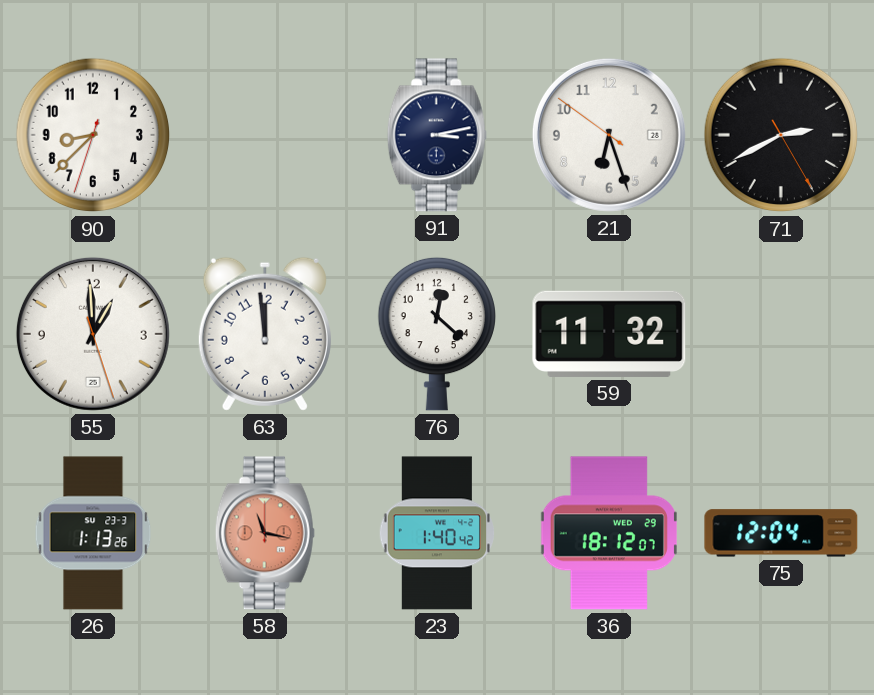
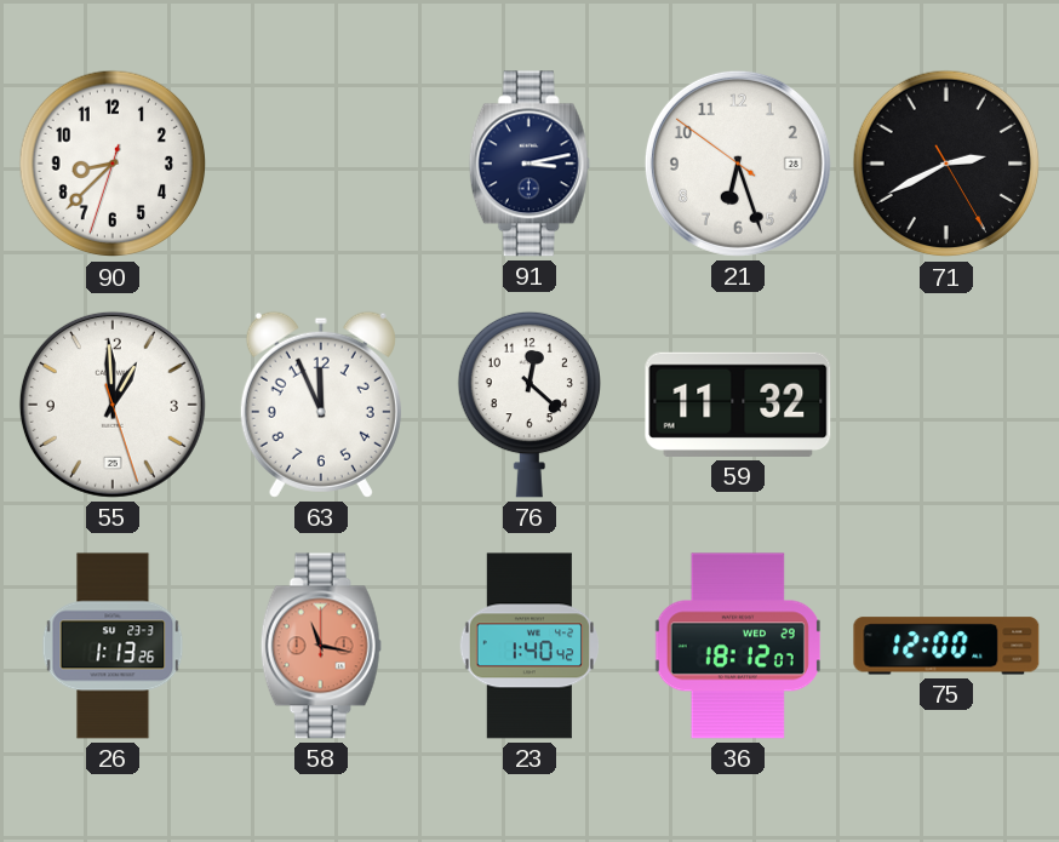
63: 11:59 -> 11:56
75: 12:04 -> 12:00
